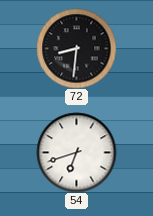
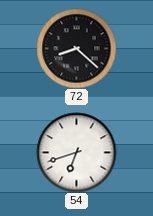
72: 8:31 -> 8:22
